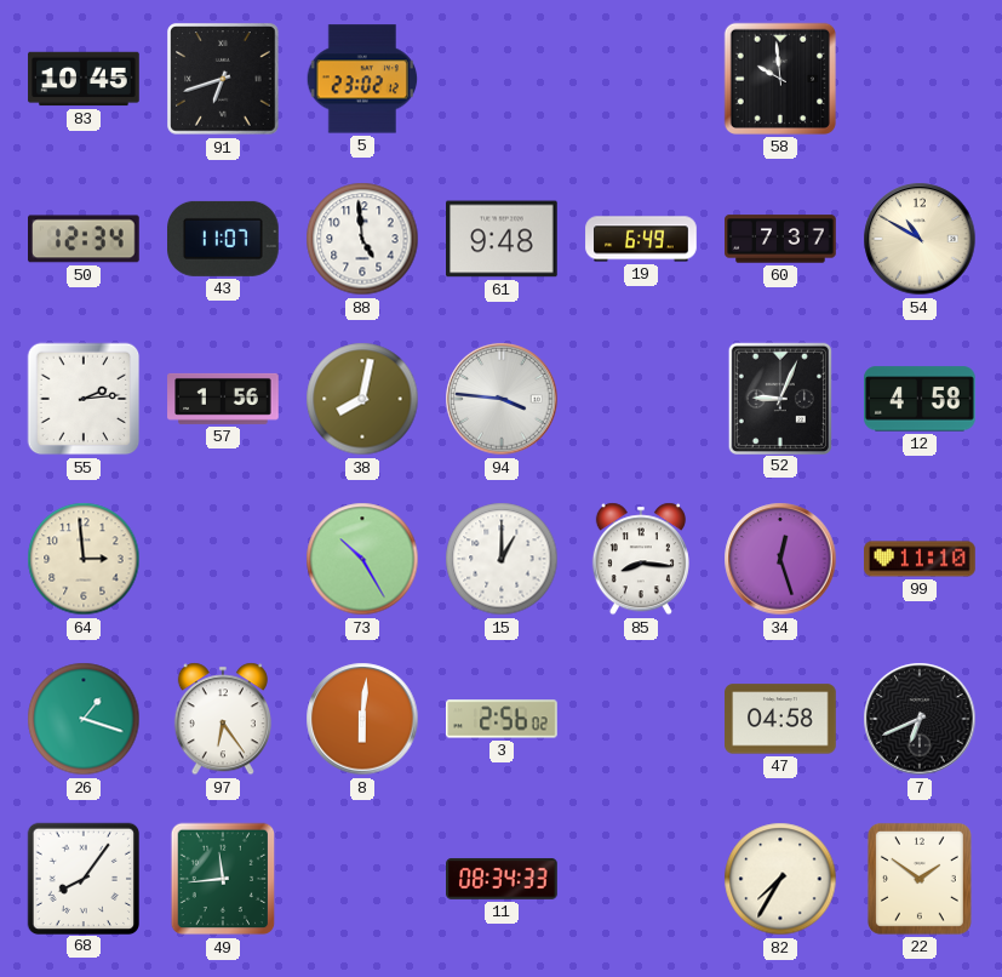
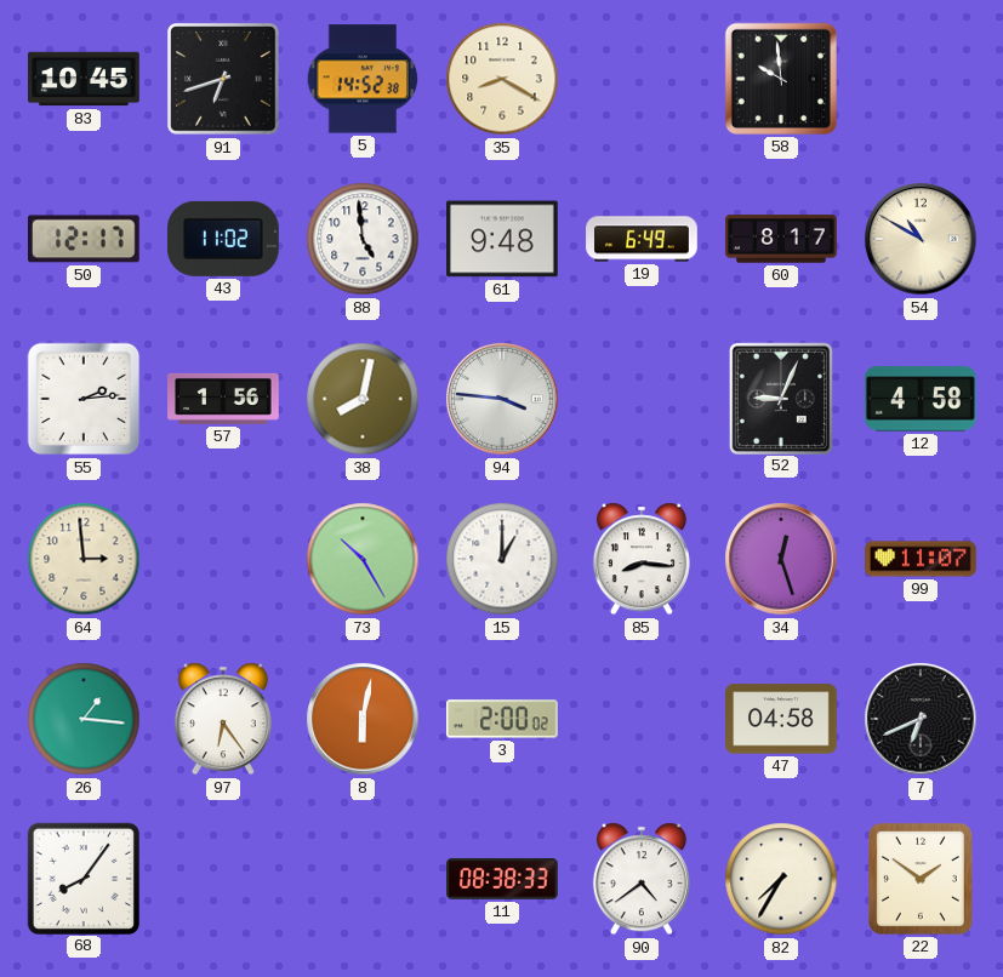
5: 23:02 -> 14:52
35: none -> 8:20
50: 12:34 -> 12:17
43: 11:07 -> 11:02
60: 7:37 -> 8:17
99: 11:10 -> 11:07
26: 1:18 -> 1:16
8: 6:01 -> 6:02
3: 2:56 -> 2:00
49: 11:44 -> none
11: 08:34 -> 08:38
90: none -> 4:39
